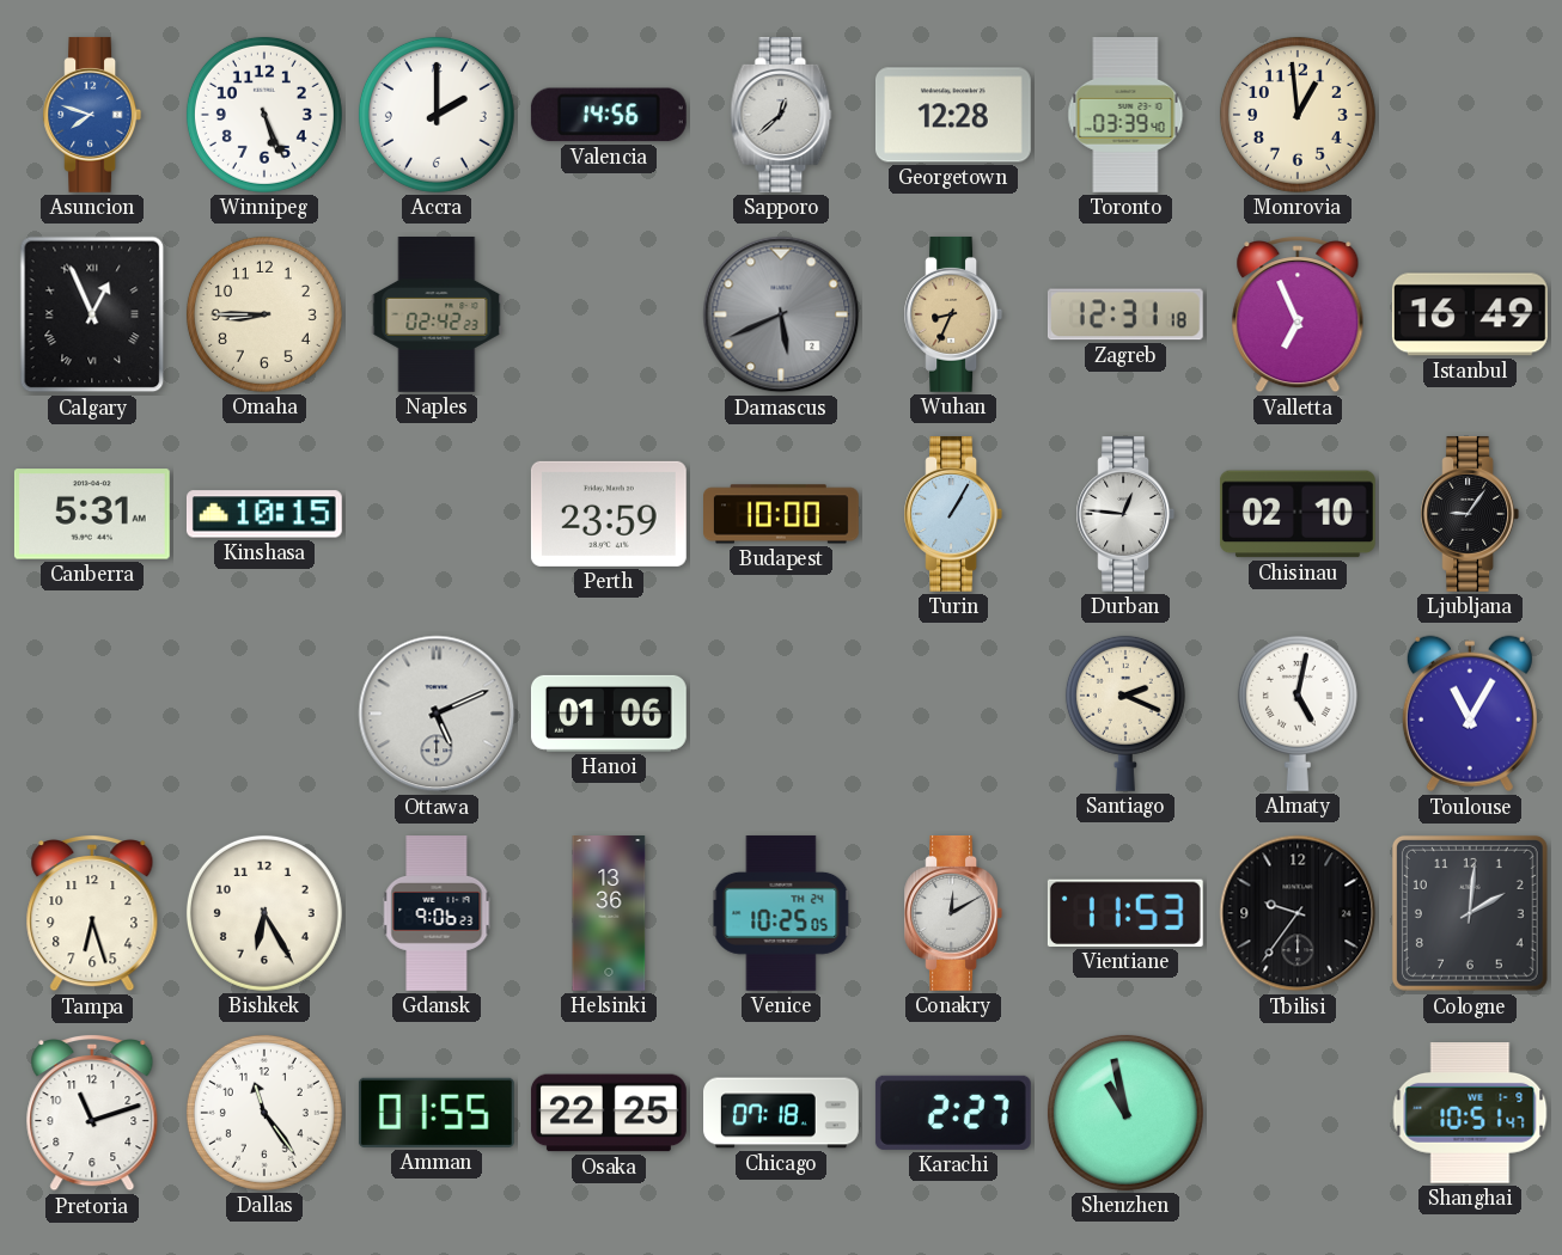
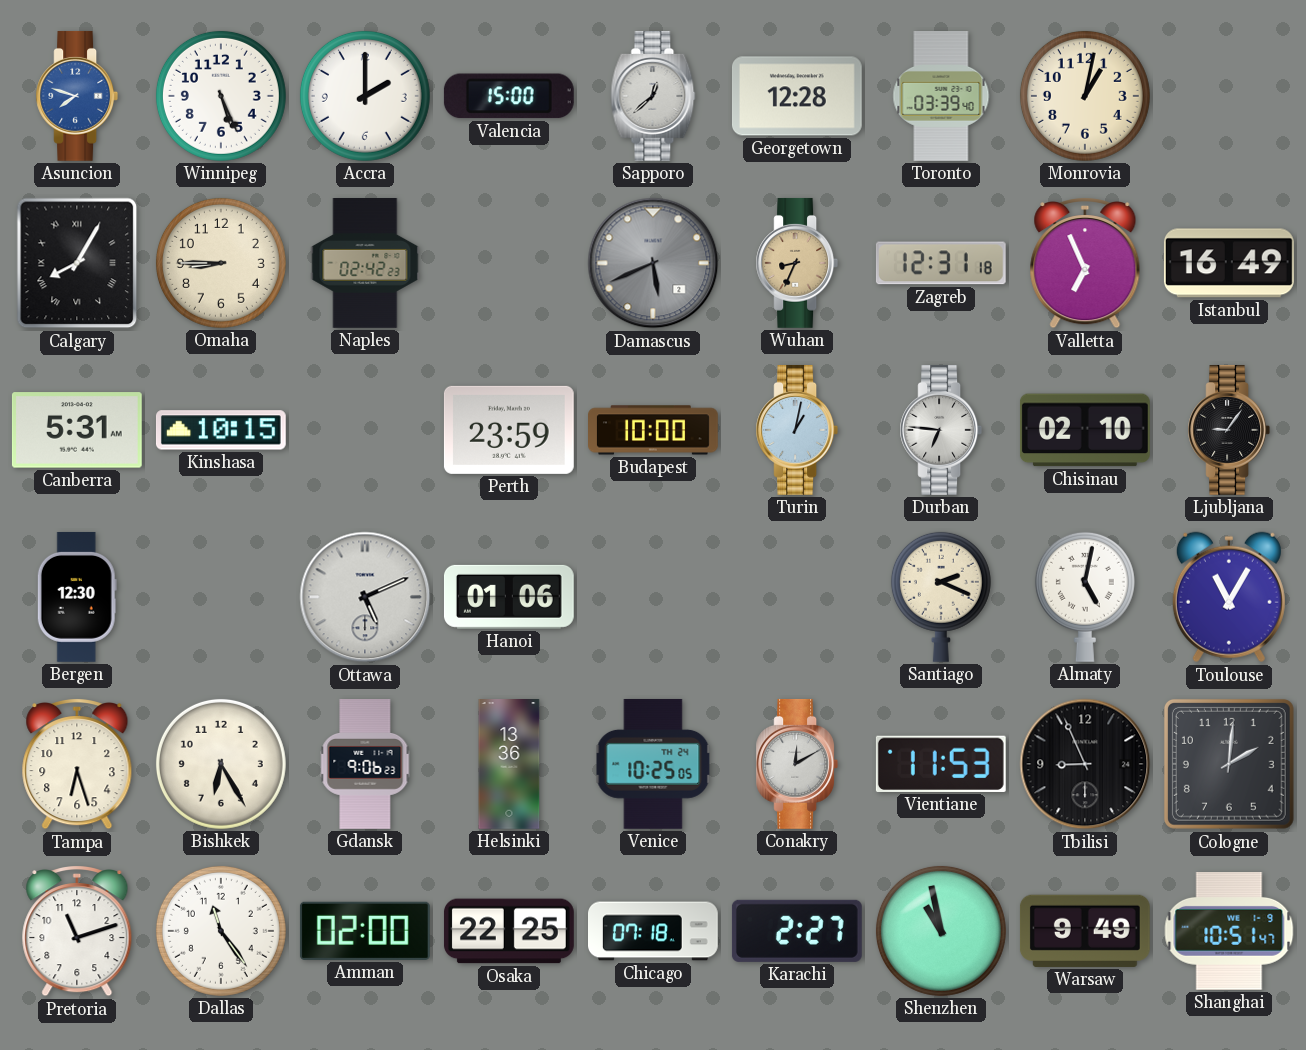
Valencia: 14:56 -> 15:00
Monrovia: 12:59 -> 1:02
Calgary: 12:56 -> 8:05
Turin: 1:05 -> 1:02
Durban: 12:46 -> 6:46
Bergen: none -> 12:30
Tbilisi: 9:36 -> 8:56
Amman: 01:55 -> 02:00
Warsaw: none -> 9:49
